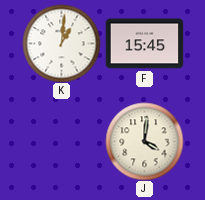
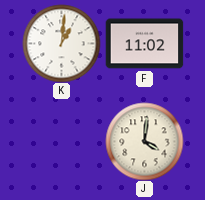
F: 15:45 -> 11:02
